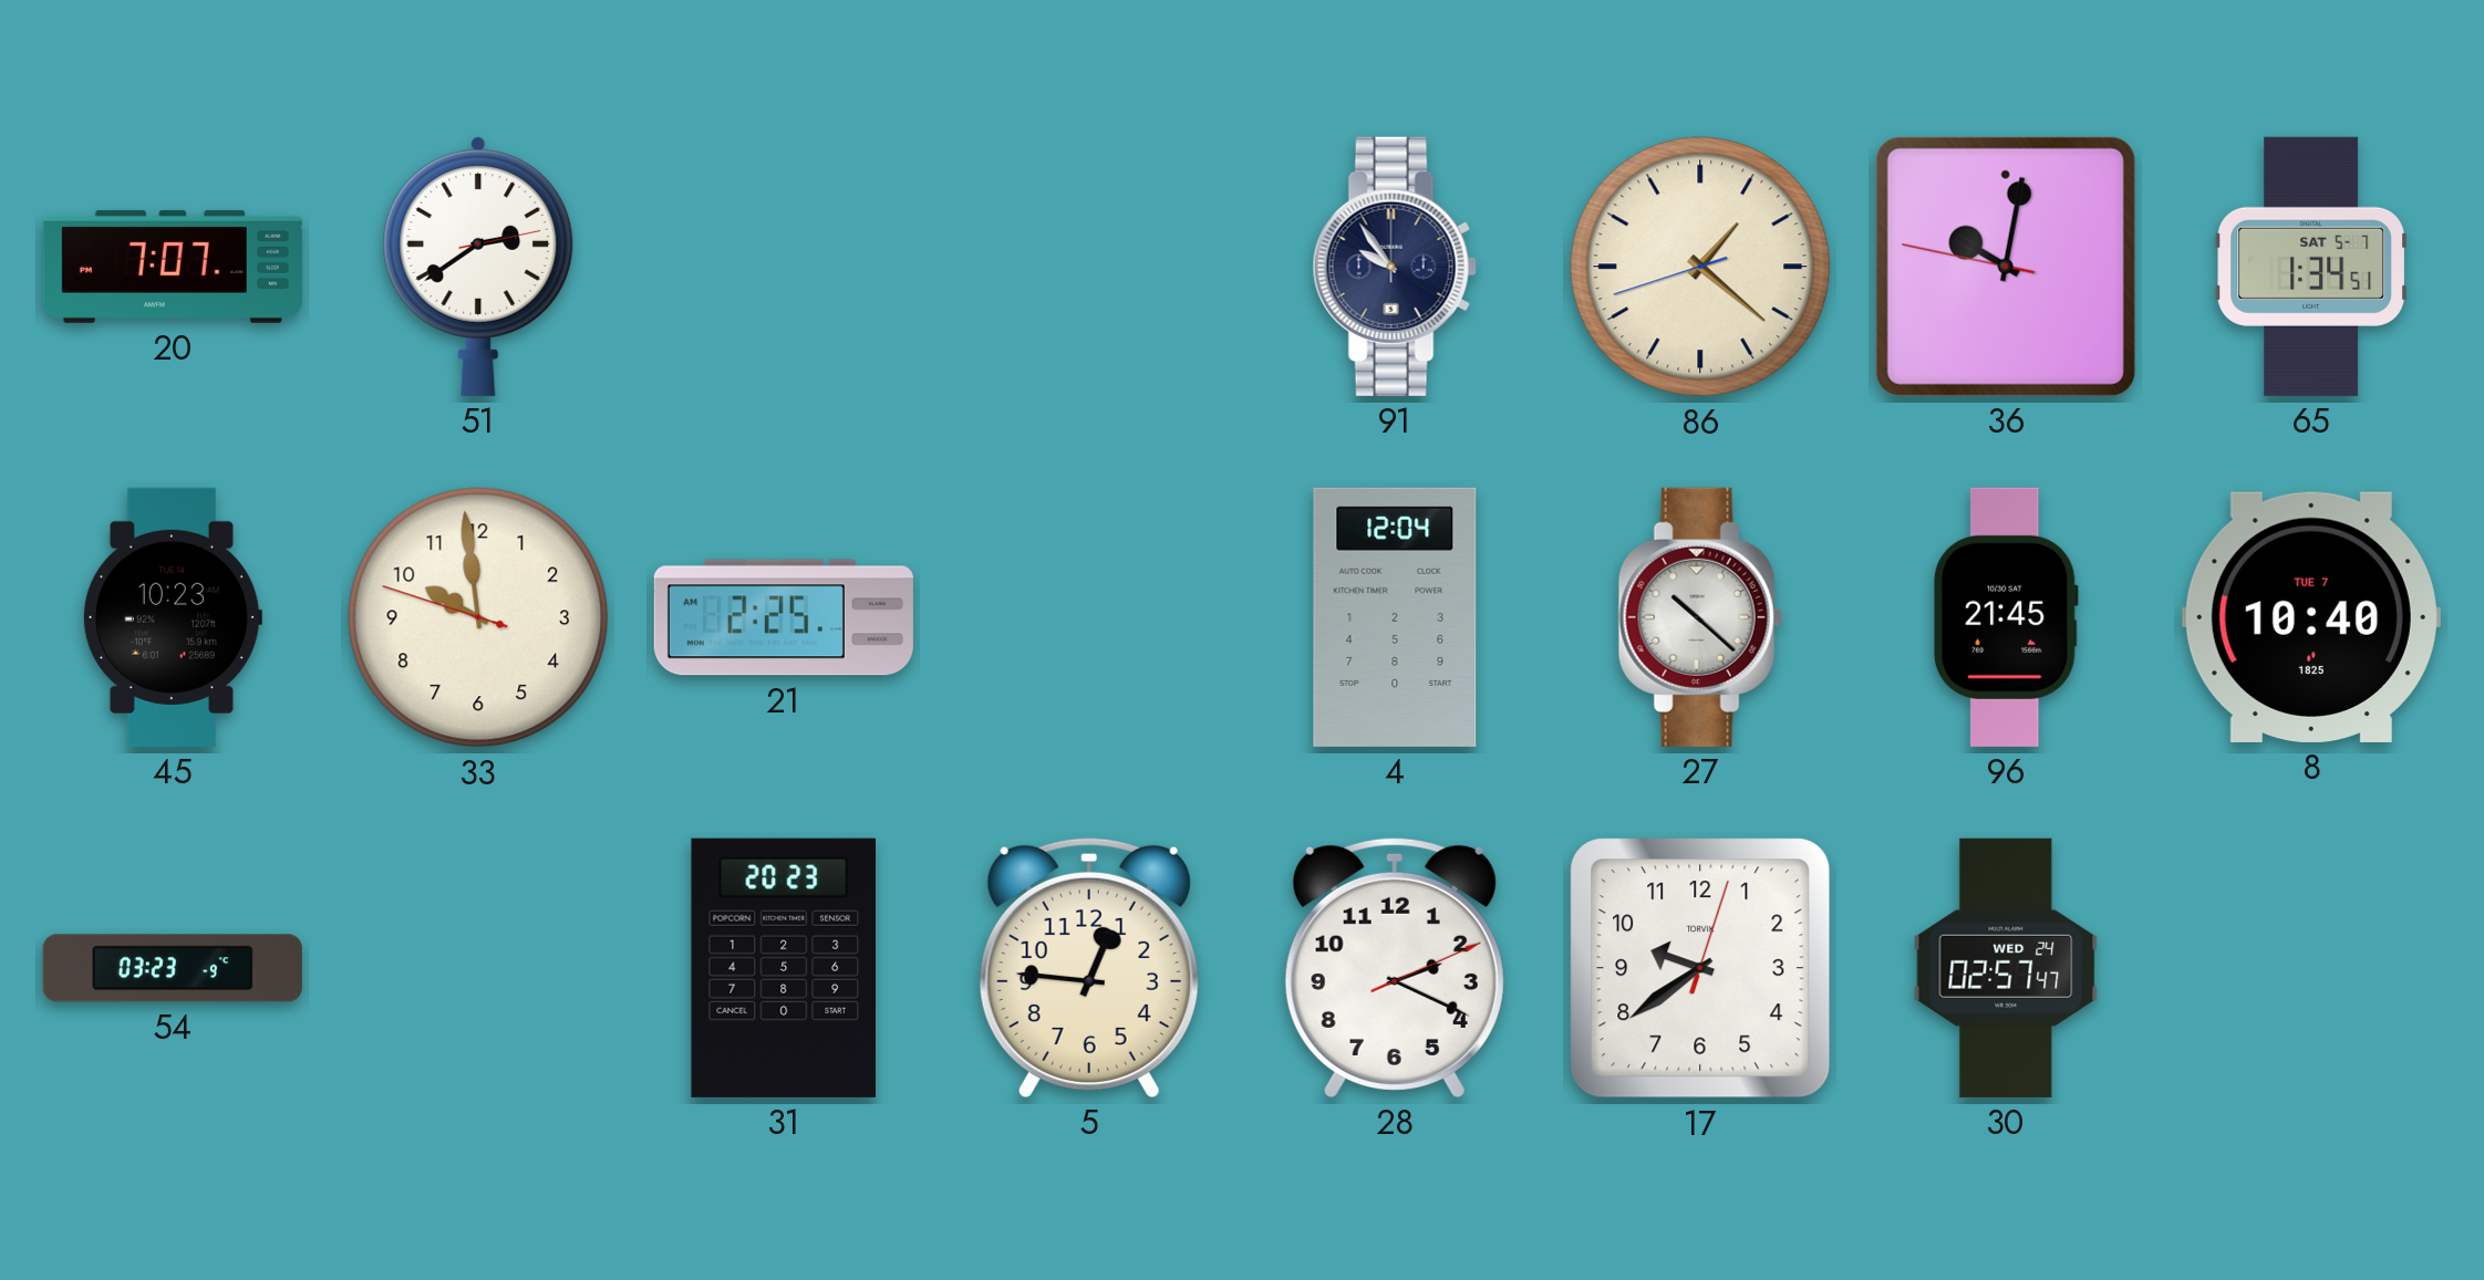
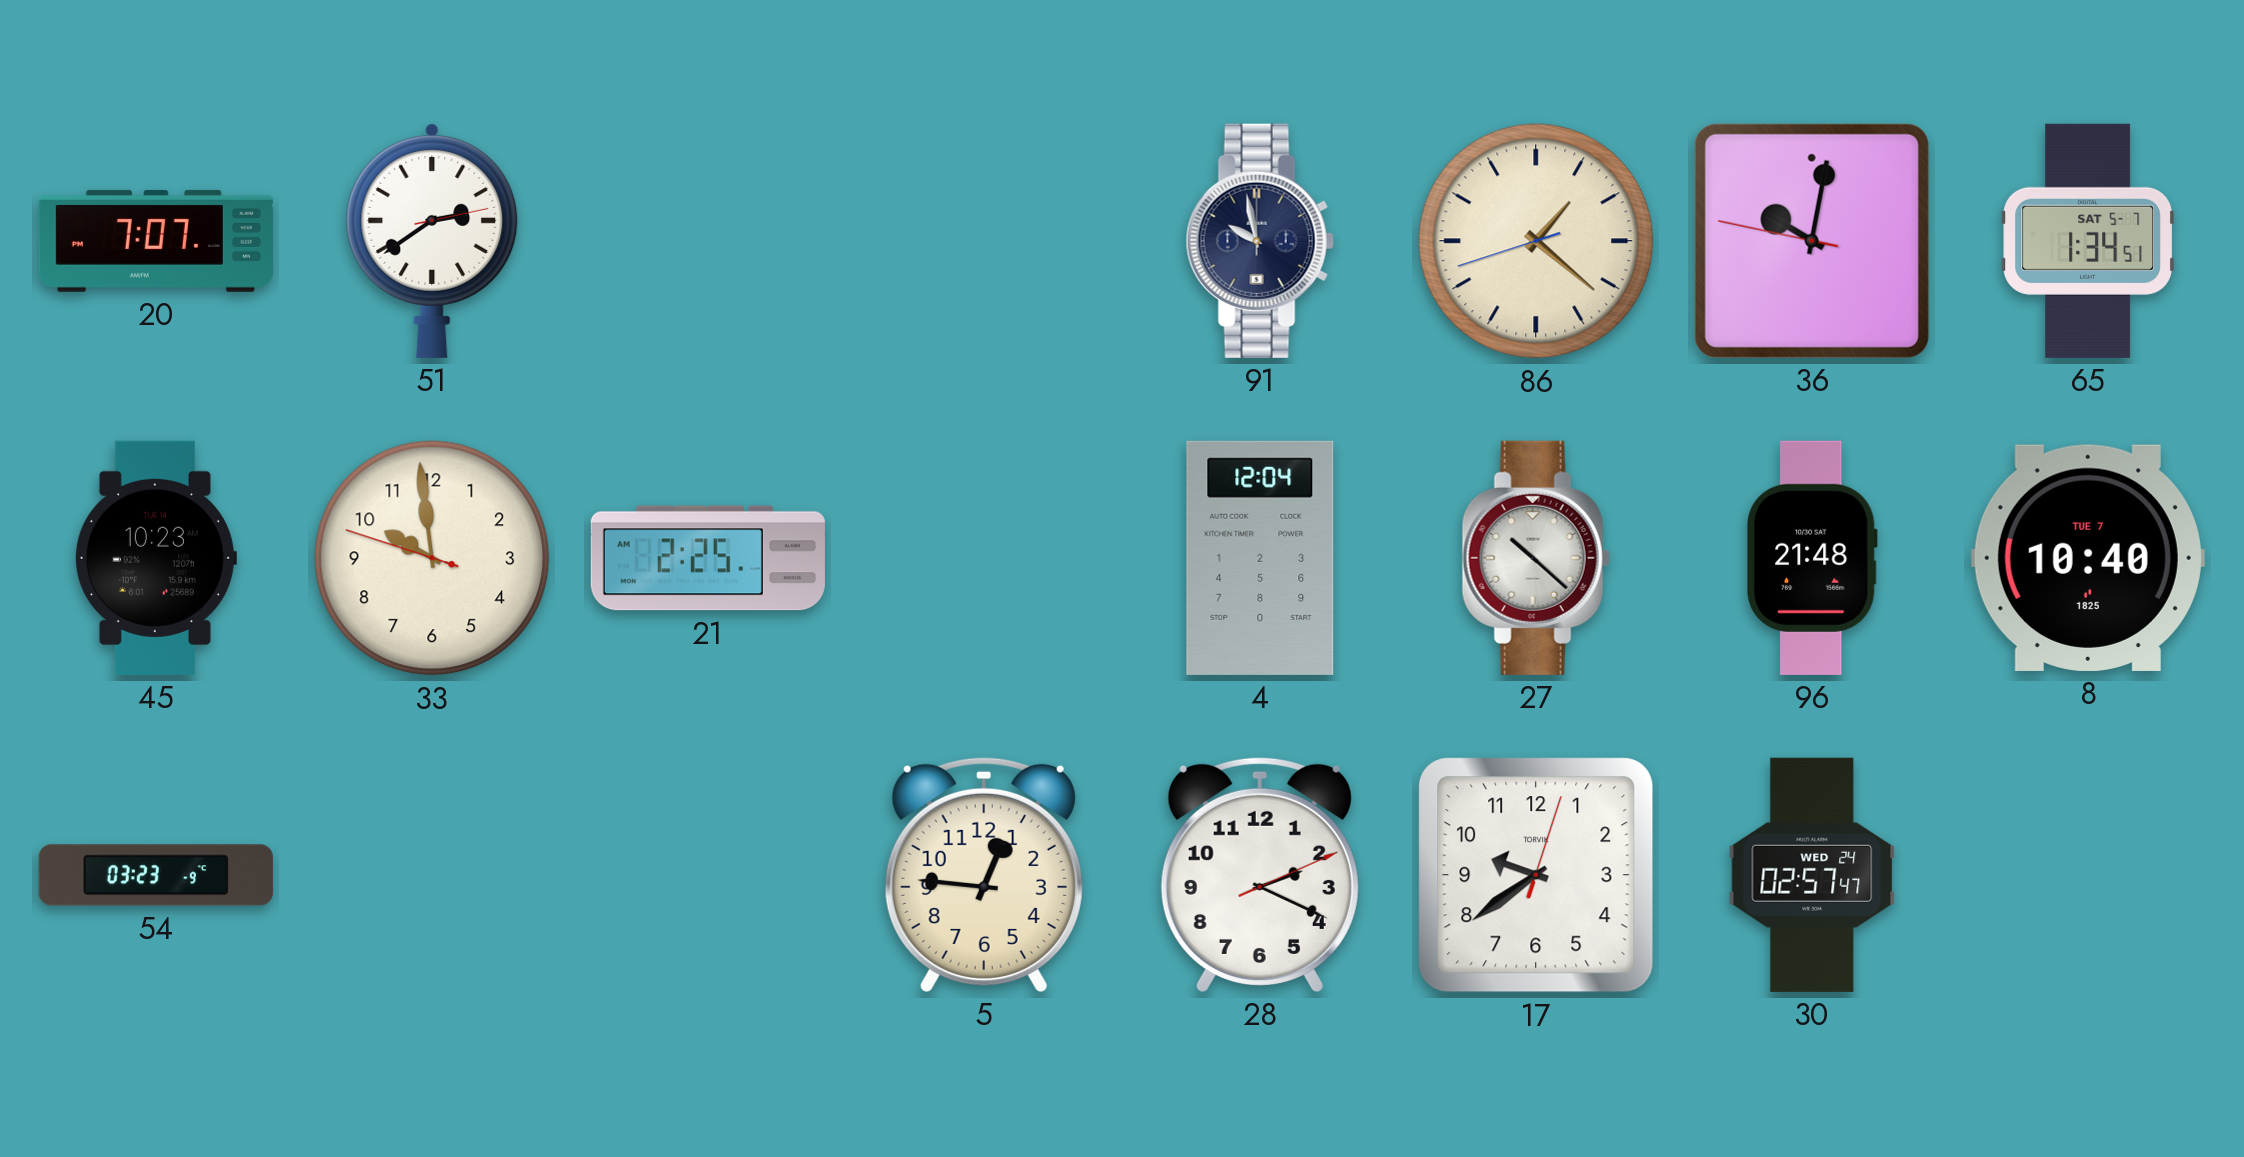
91: 9:54 -> 9:58
96: 21:45 -> 21:48
31: 20:23 -> none
